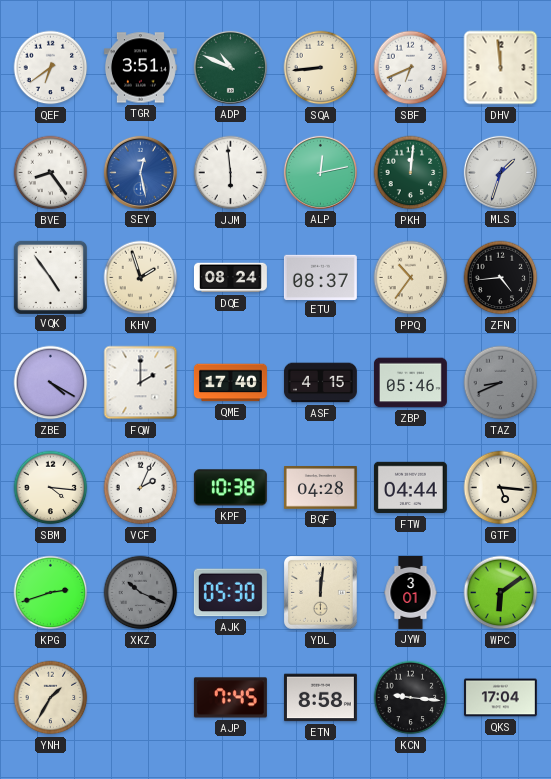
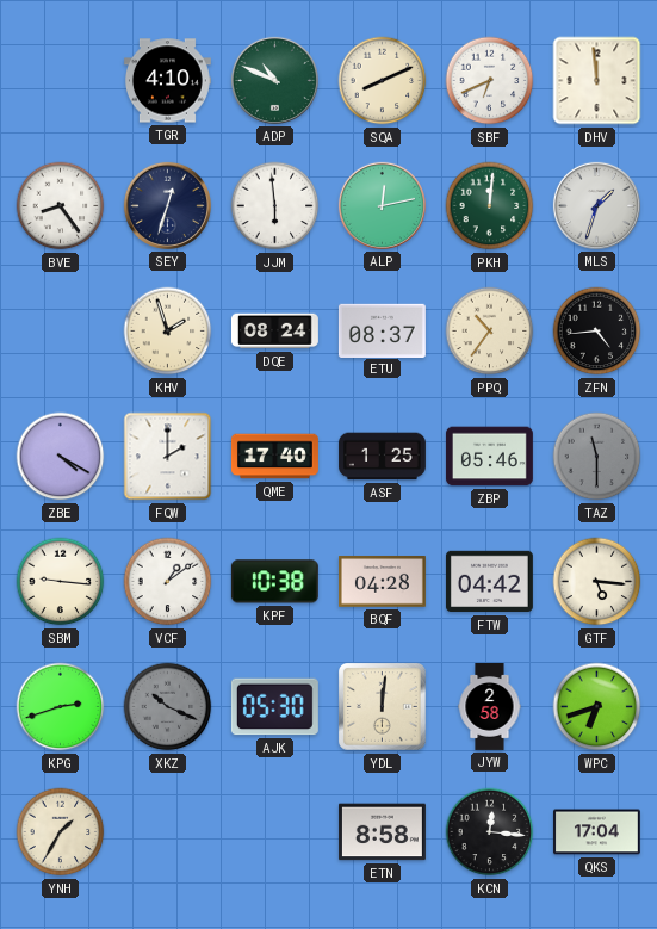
QEF: 6:39 -> none
TGR: 3:51 -> 4:10
SQA: 8:44 -> 8:11
SEY: 12:28 -> 12:33
SEY dial: blue -> navy
VQK: 4:54 -> none
ASF: 4:15 -> 1:25
TAZ: 8:41 -> 11:30
SBM: 4:16 -> 9:16
VCF: 2:04 -> 1:09
FTW: 04:44 -> 04:42
JYW: 3:01 -> 2:58
WPC: 6:09 -> 6:42
AJP: 7:45 -> none
KCN: 9:16 -> 12:16
